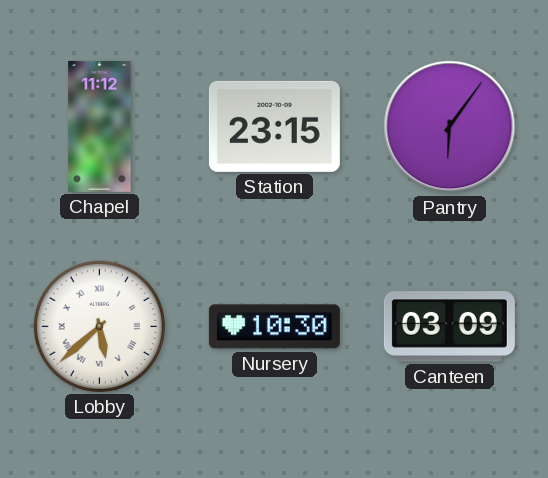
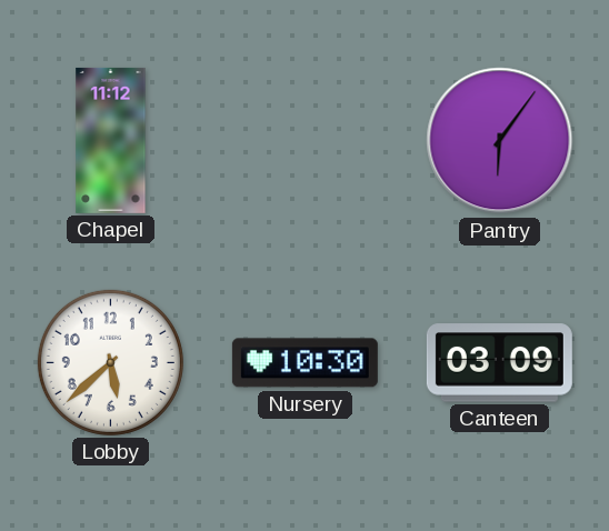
Station: 23:15 -> none
Lobby numerals: Roman -> Arabic
